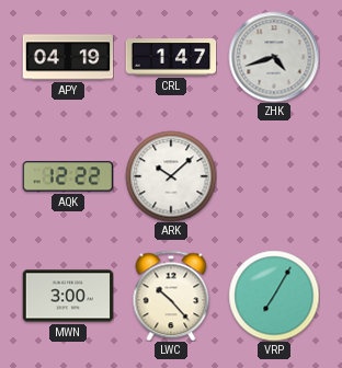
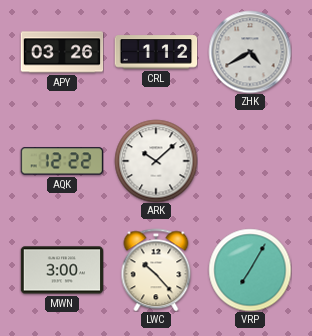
APY: 04:19 -> 03:26
CRL: 1:47 -> 1:12
ZHK: 4:42 -> 4:40
